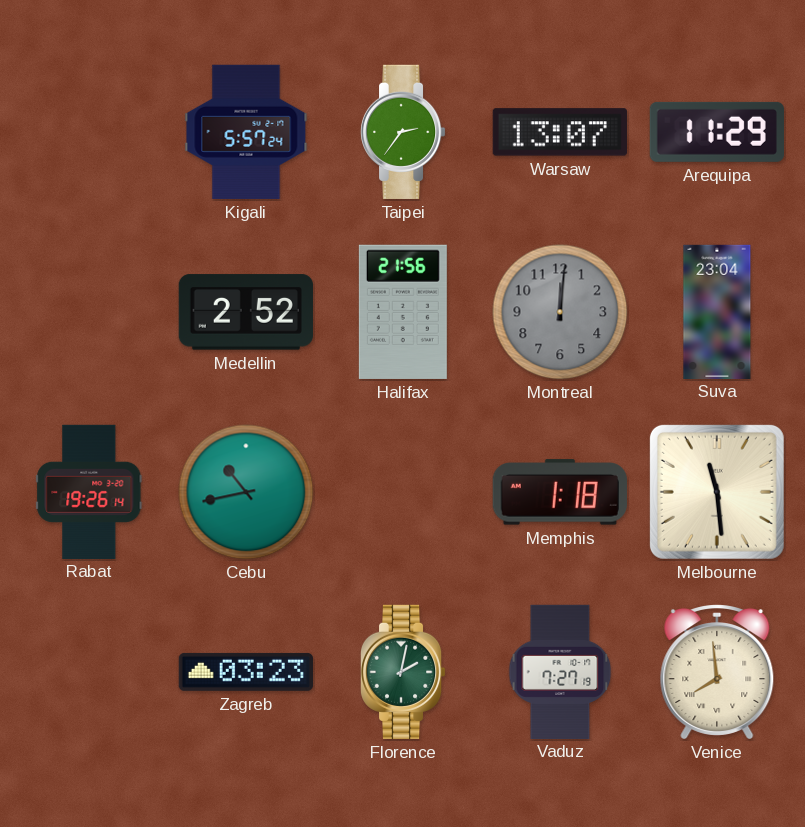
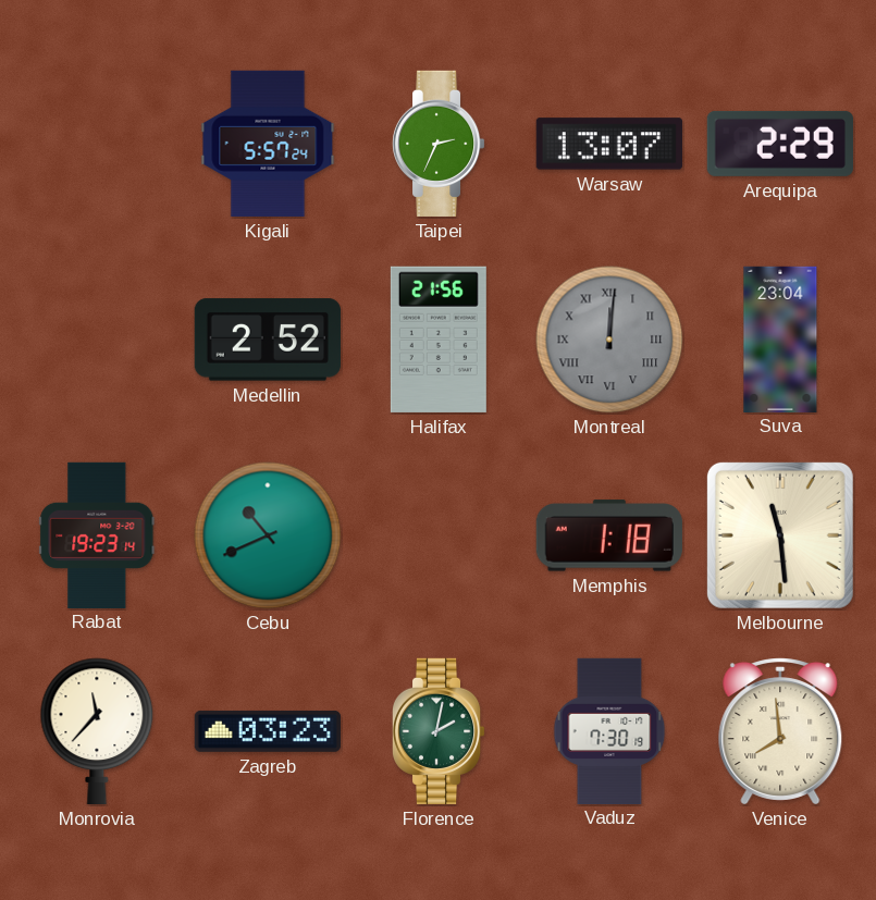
Taipei: 2:36 -> 2:34
Arequipa: 11:29 -> 2:29
Montreal numerals: Arabic -> Roman
Rabat: 19:26 -> 19:23
Cebu: 10:43 -> 10:41
Monrovia: none -> 11:37
Vaduz: 7:27 -> 7:30
